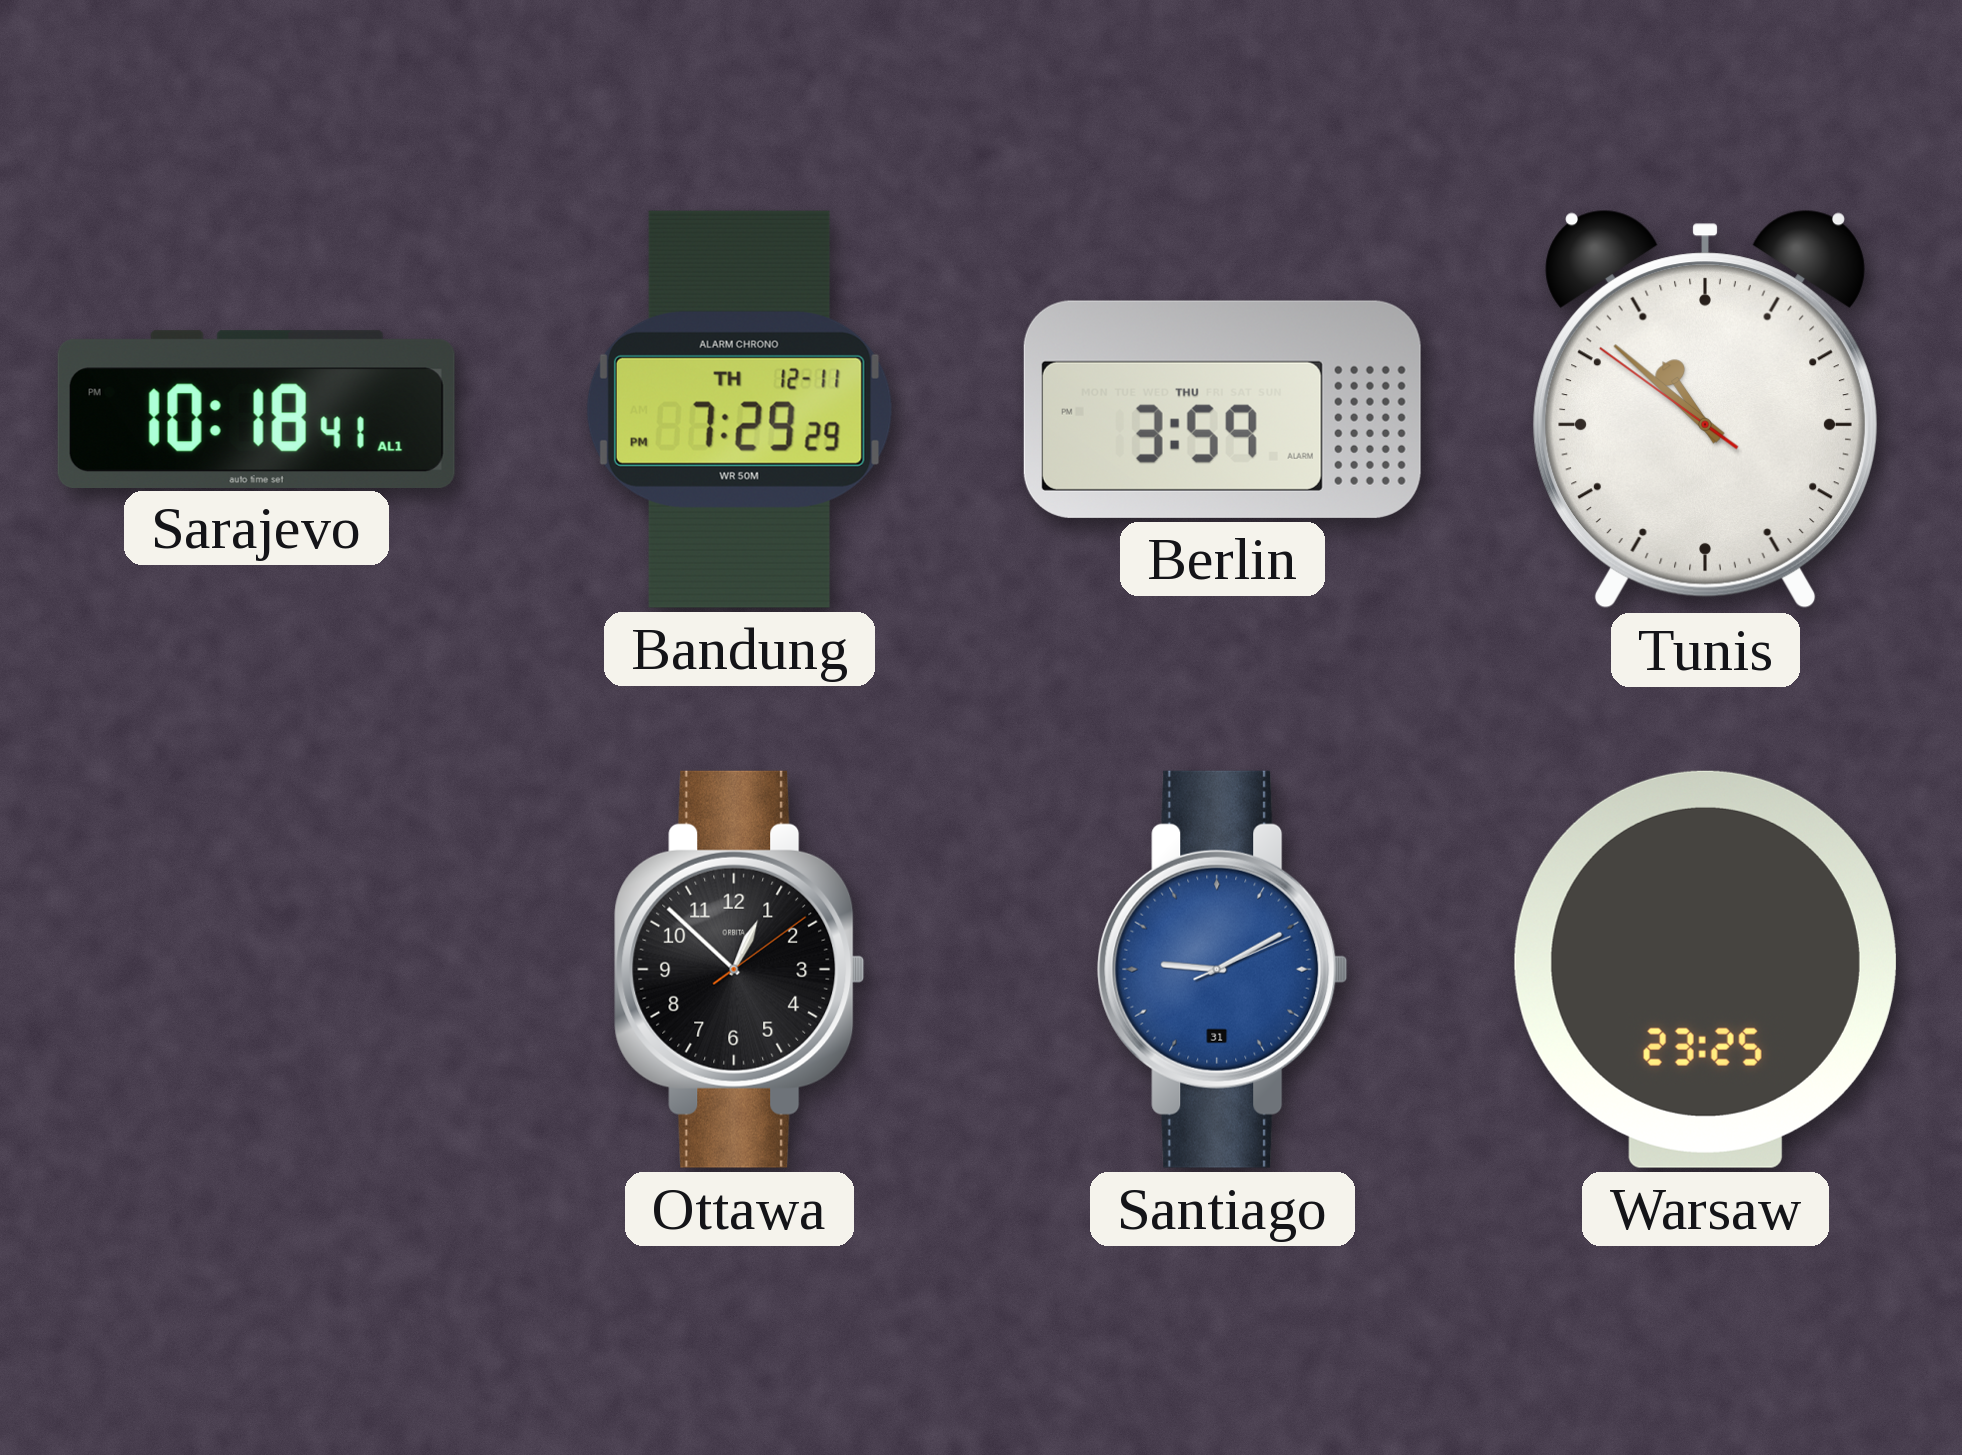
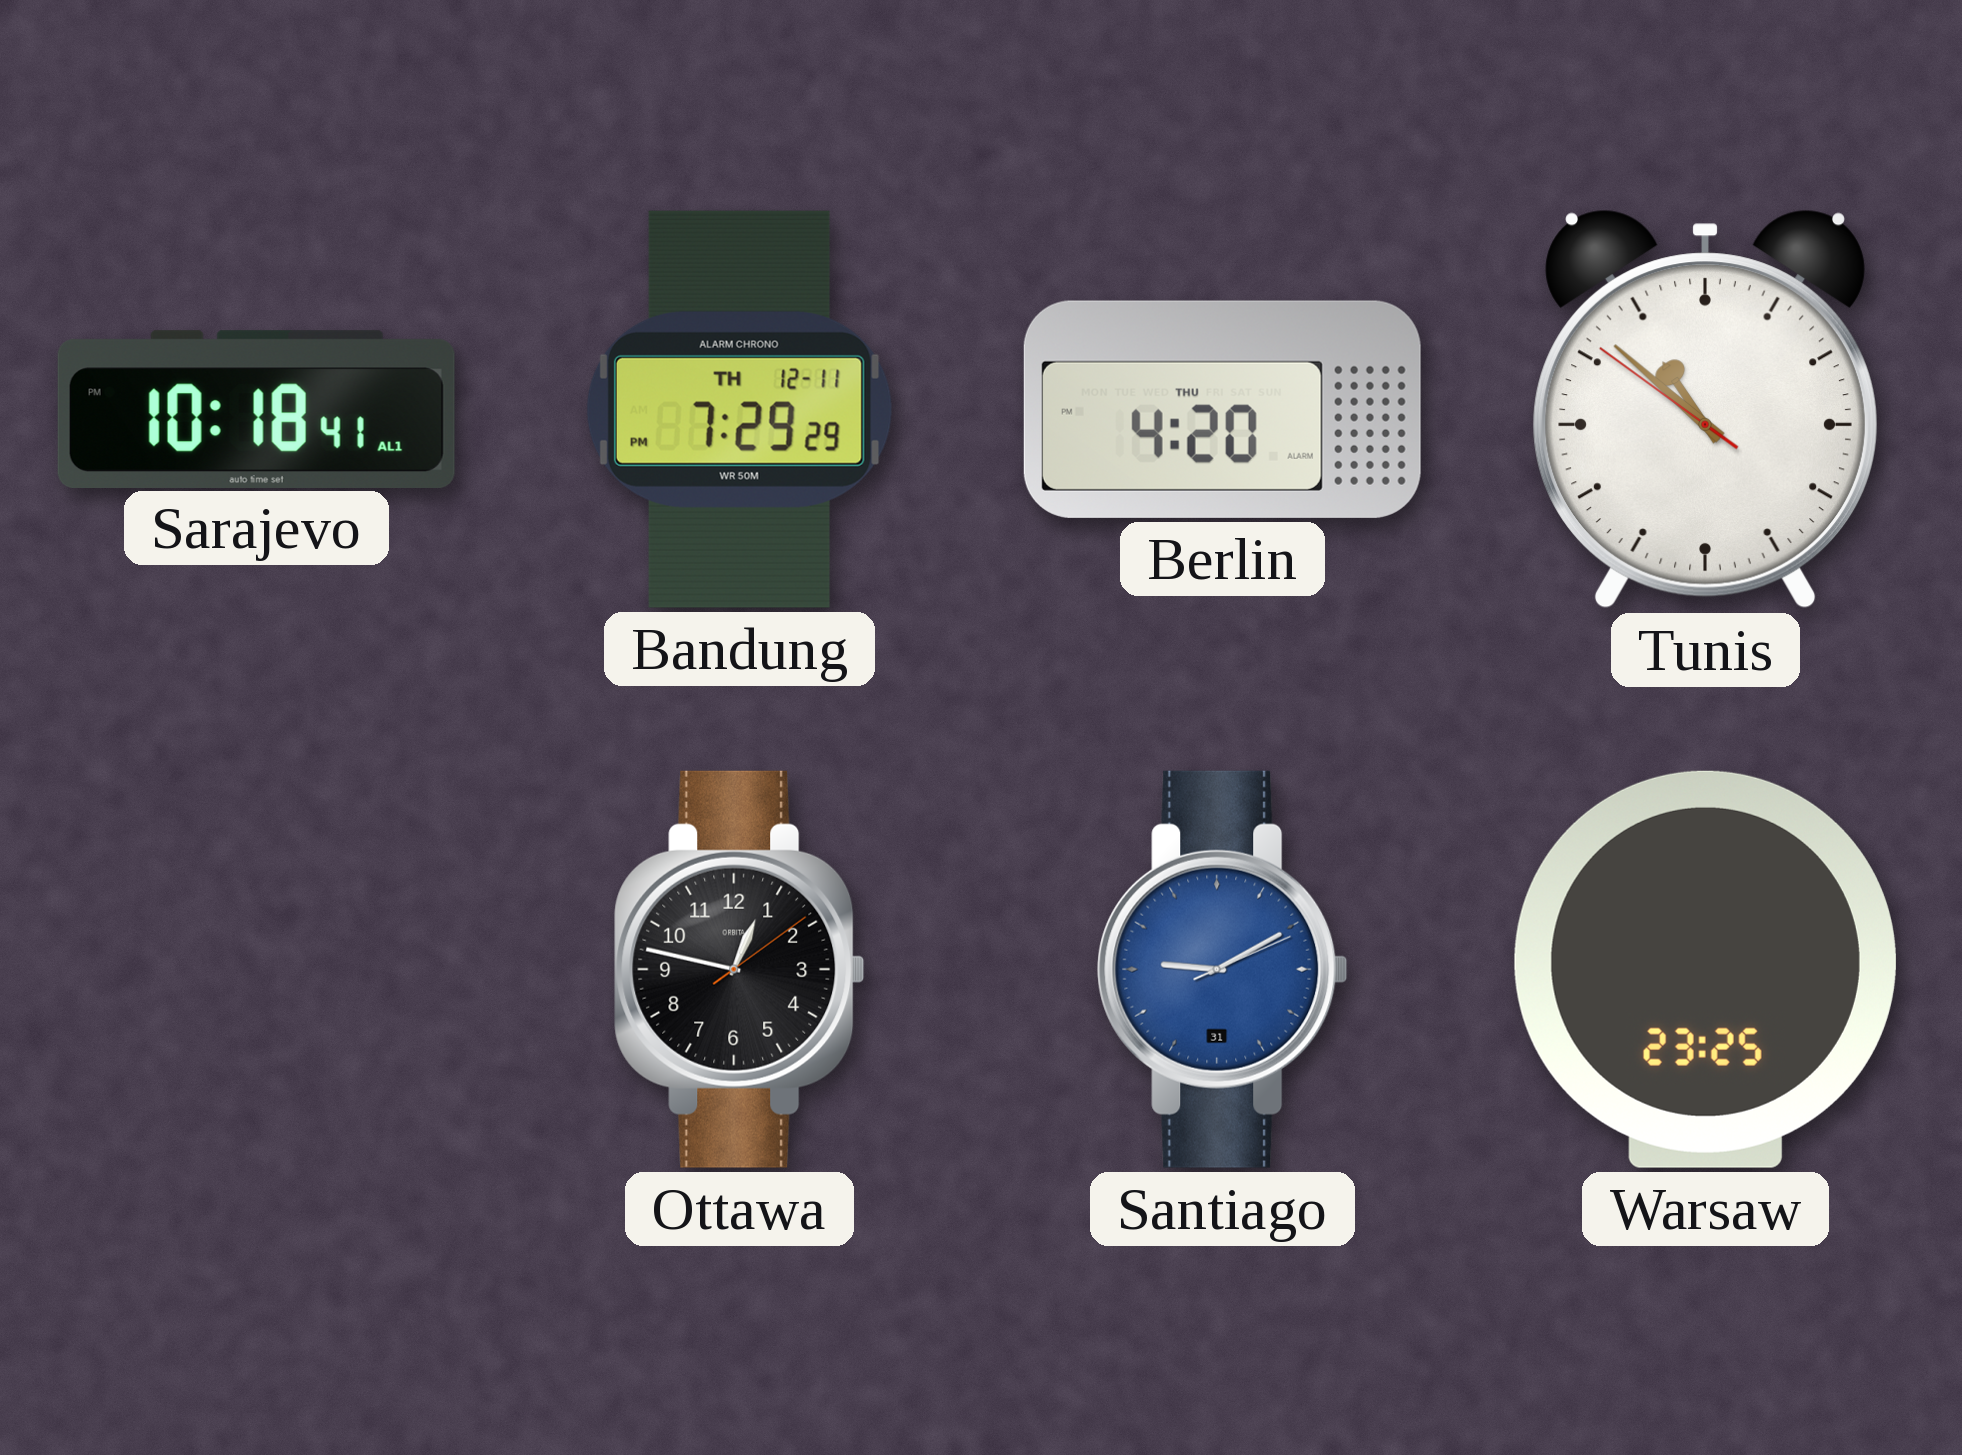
Berlin: 3:59 -> 4:20
Ottawa: 12:52 -> 12:47
